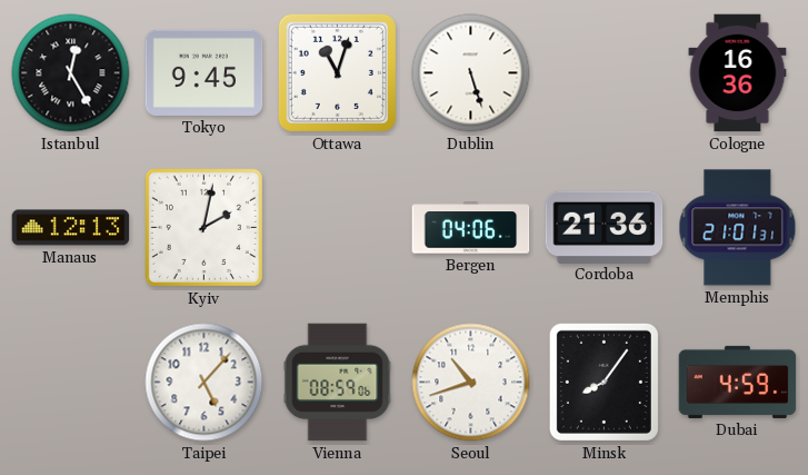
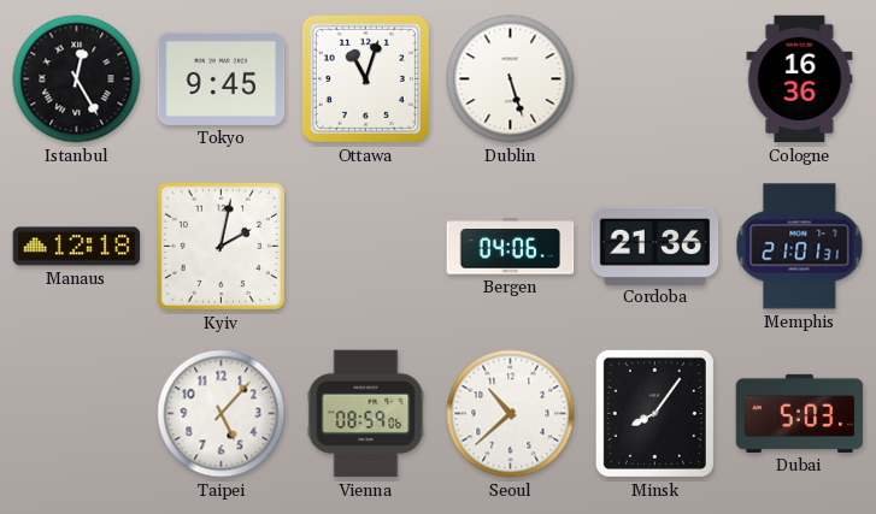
Manaus: 12:13 -> 12:18
Seoul: 10:42 -> 10:38
Dubai: 4:59 -> 5:03
